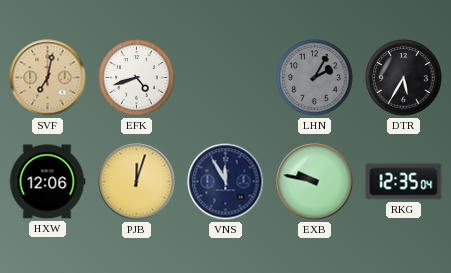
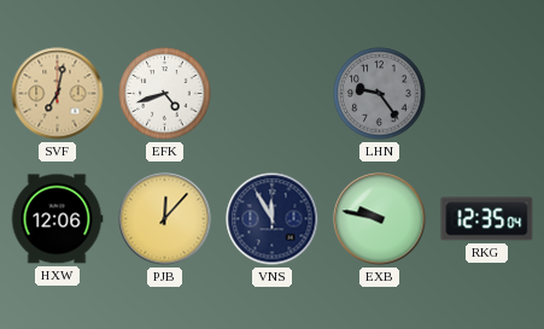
LHN: 2:05 -> 9:24
DTR: 5:35 -> none
PJB: 12:03 -> 12:07
